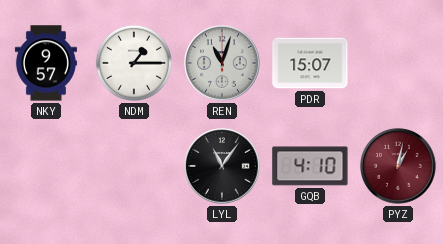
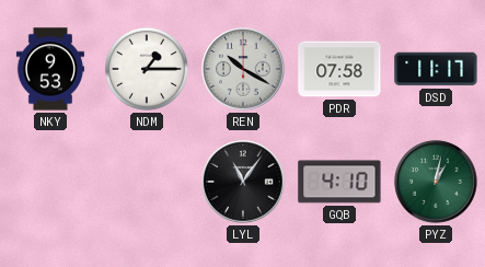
NKY: 9:57 -> 9:53
REN: 11:03 -> 10:20
PDR: 15:07 -> 07:58
DSD: none -> 11:17
PYZ dial: burgundy -> green
